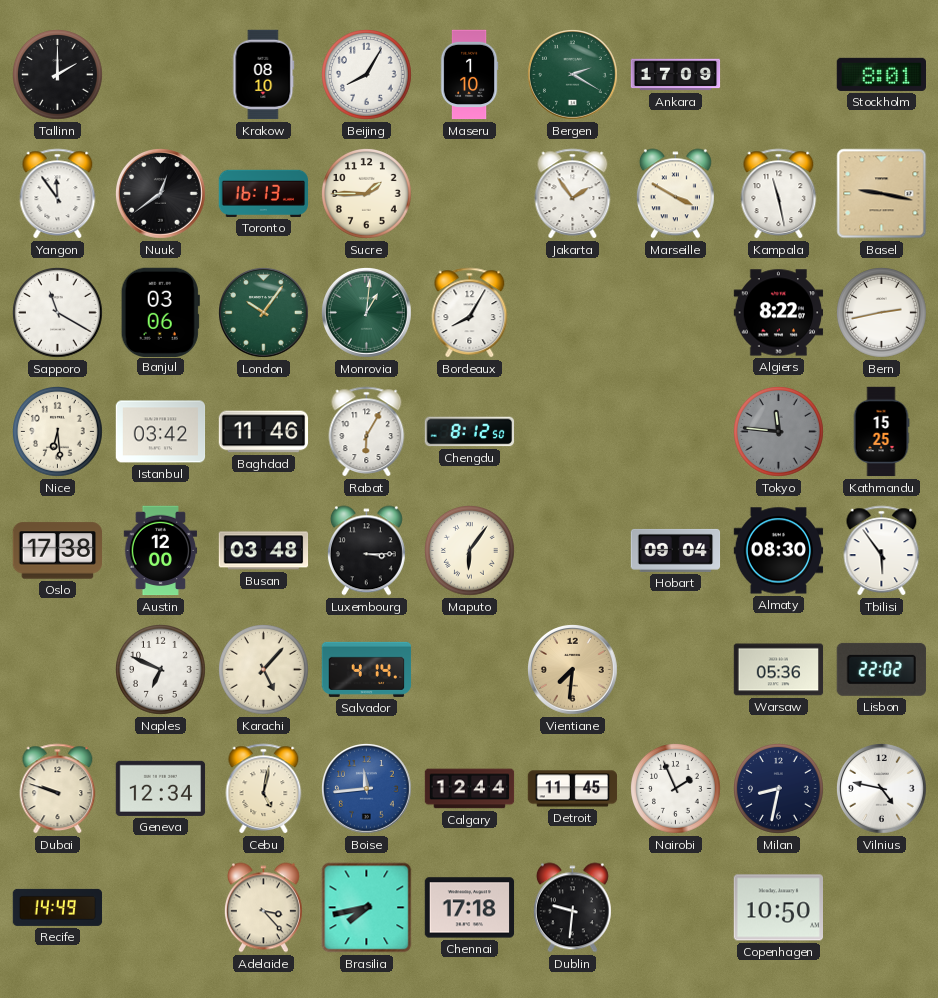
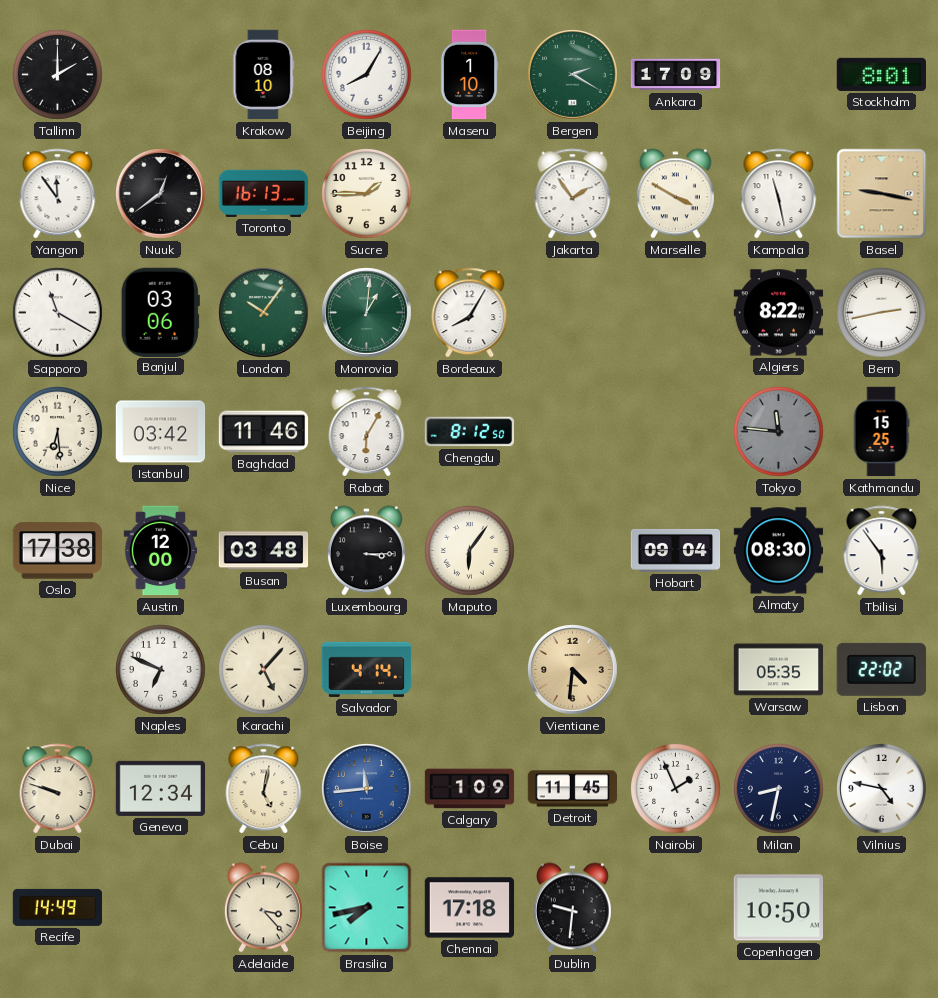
Vientiane: 7:31 -> 4:31
Warsaw: 05:36 -> 05:35
Calgary: 12:44 -> 1:09
